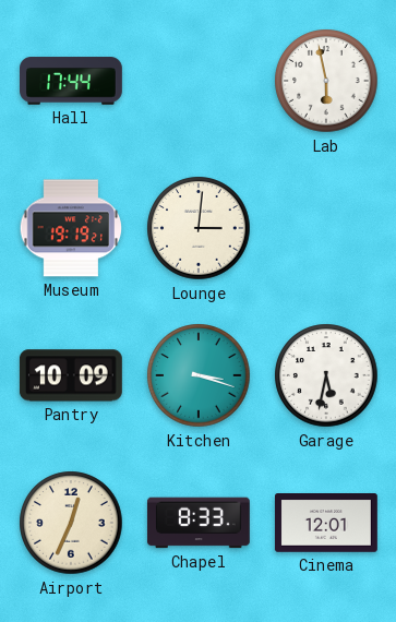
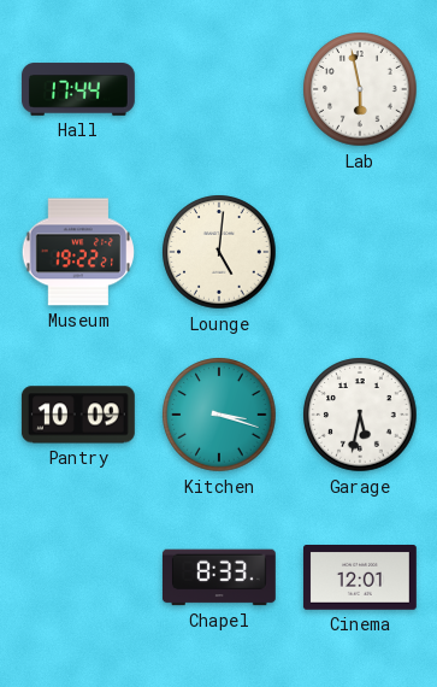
Museum: 19:19 -> 19:22
Lounge: 3:01 -> 5:01
Airport: 12:34 -> none
